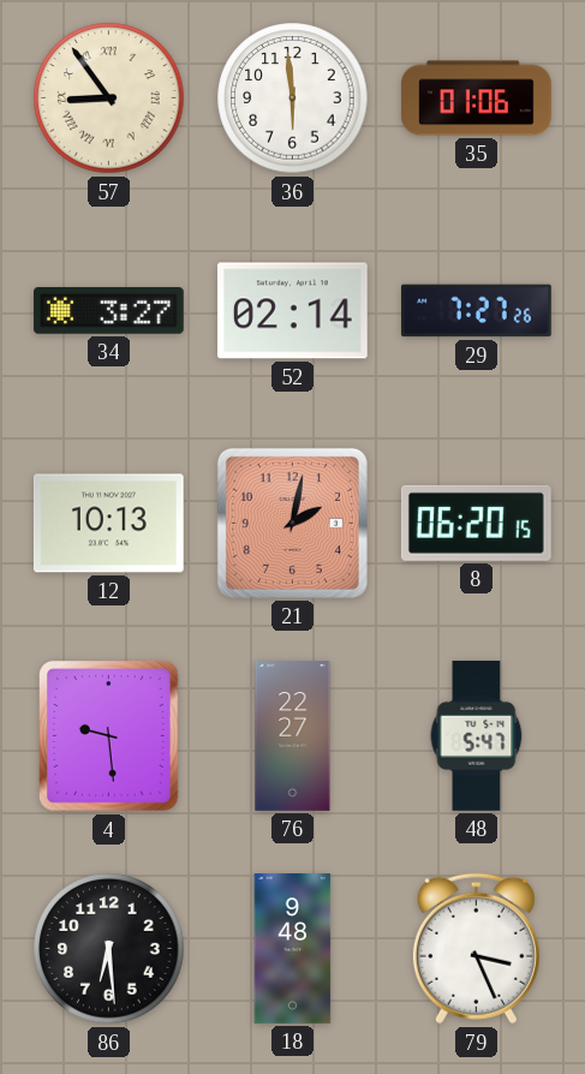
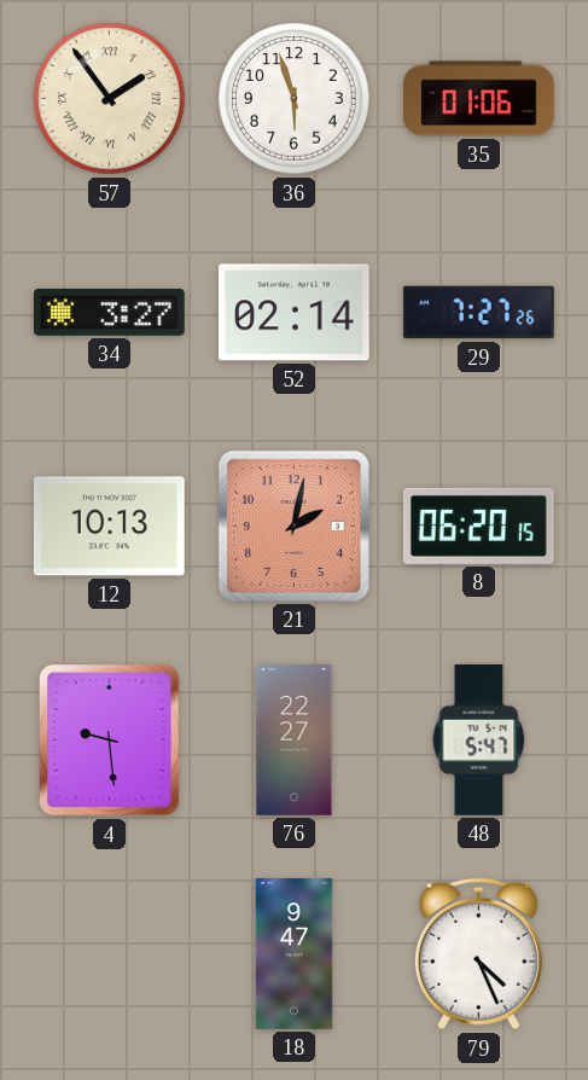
57: 8:54 -> 1:54
36: 5:59 -> 5:57
86: 6:29 -> none
18: 9:48 -> 9:47
79: 3:26 -> 4:26
